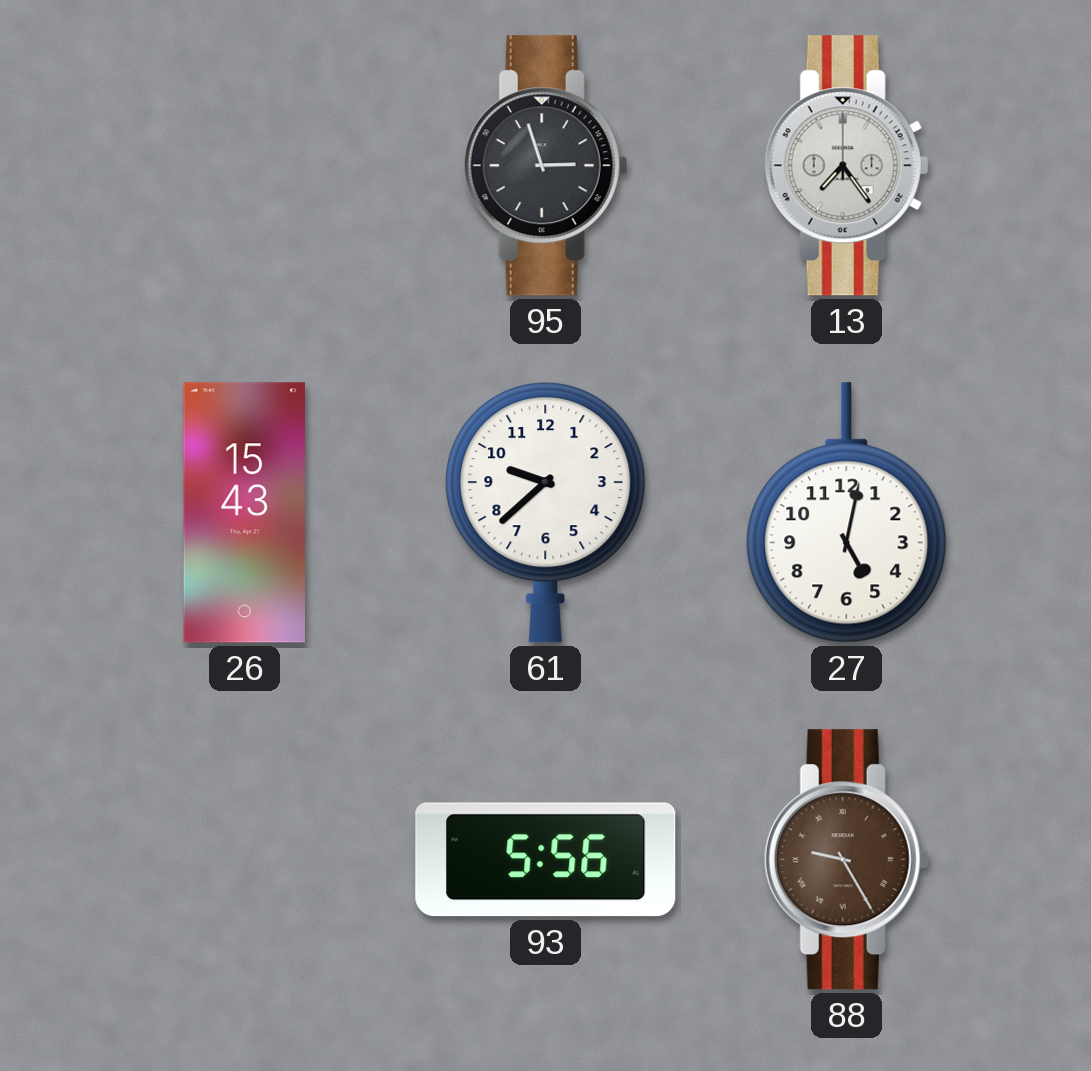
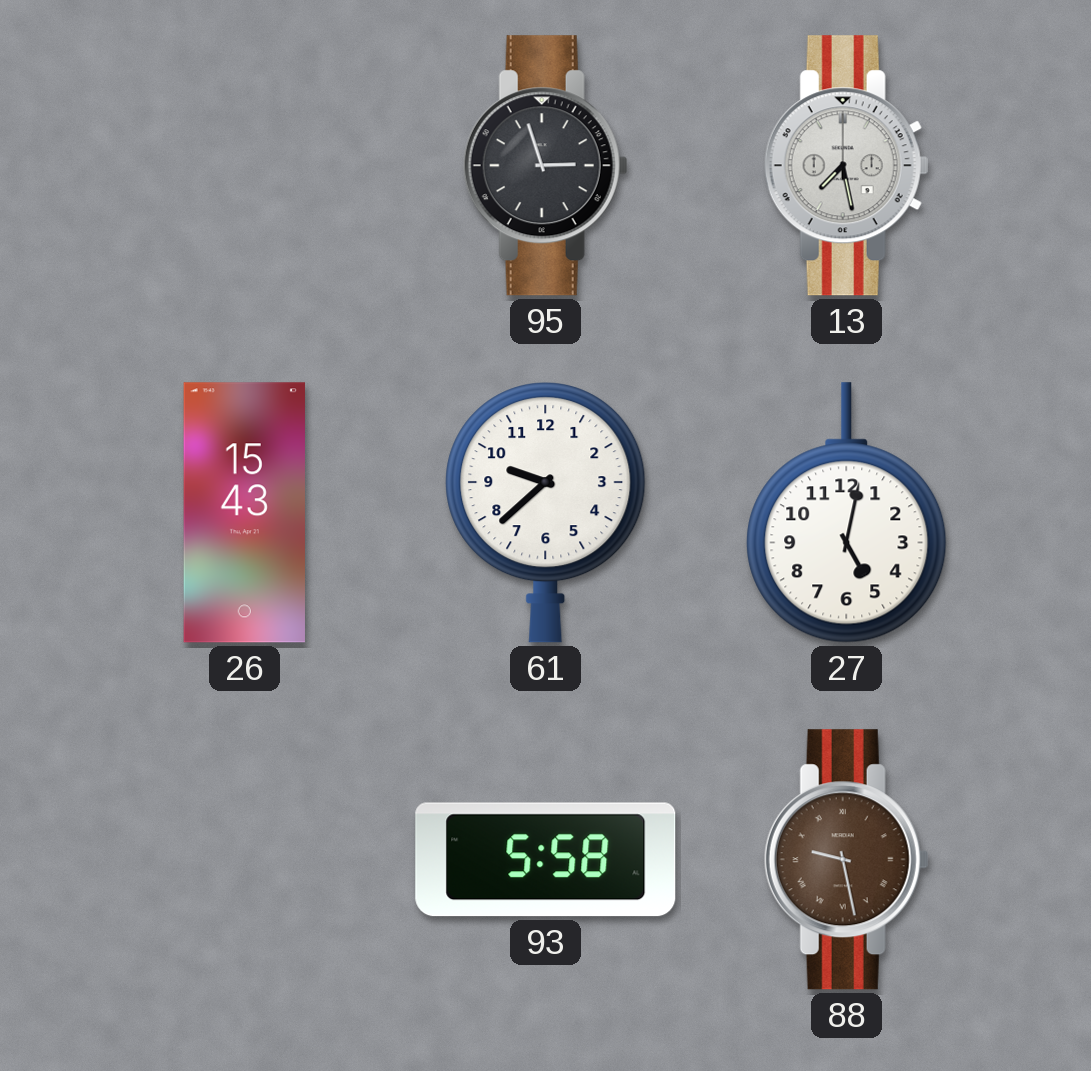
13: 7:24 -> 7:28
93: 5:56 -> 5:58
88: 9:25 -> 9:28
